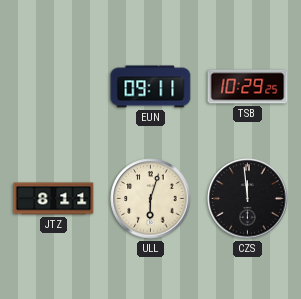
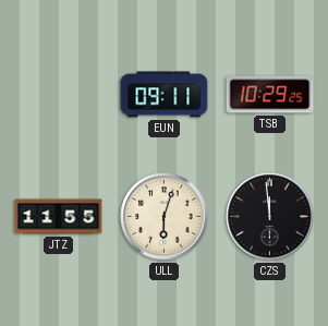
JTZ: 8:11 -> 11:55
